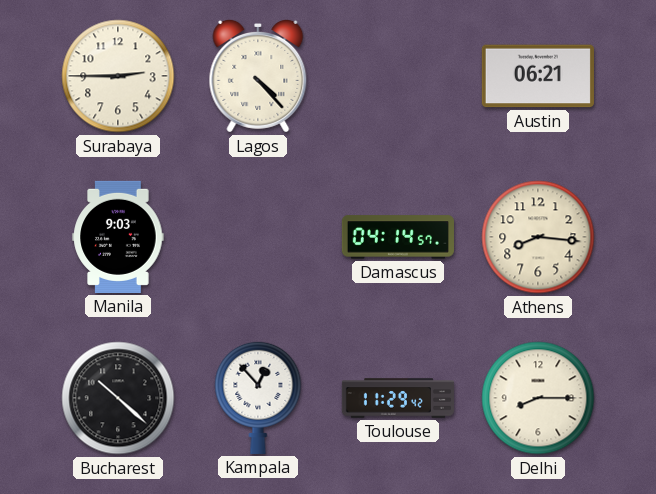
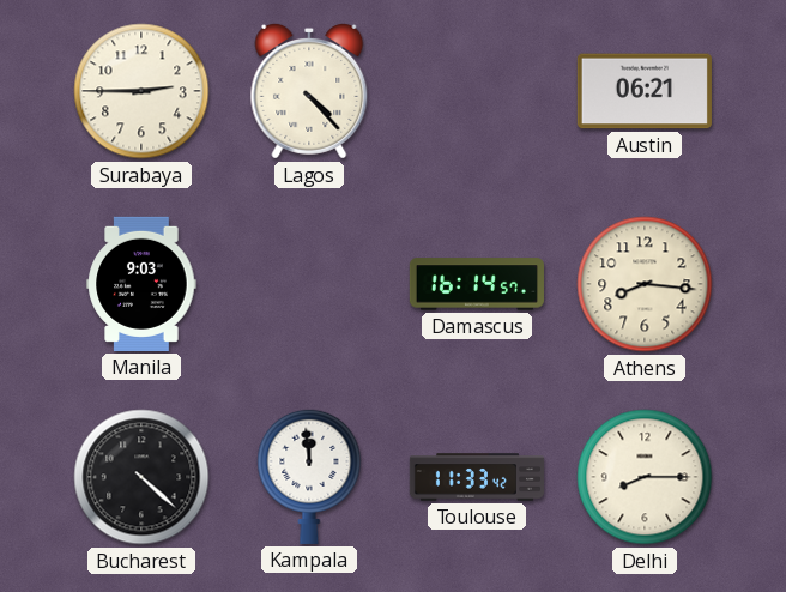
Damascus: 04:14 -> 16:14
Bucharest: 10:22 -> 4:22
Kampala: 12:53 -> 11:59
Toulouse: 11:29 -> 11:33
